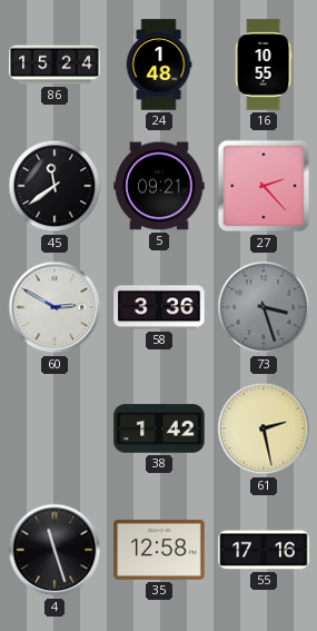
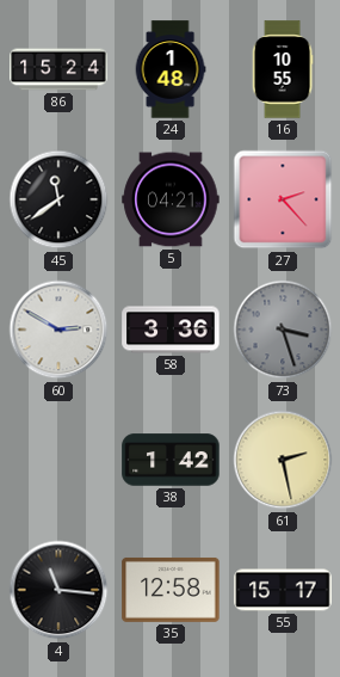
5: 09:21 -> 04:21
4: 11:27 -> 11:16
55: 17:16 -> 15:17
